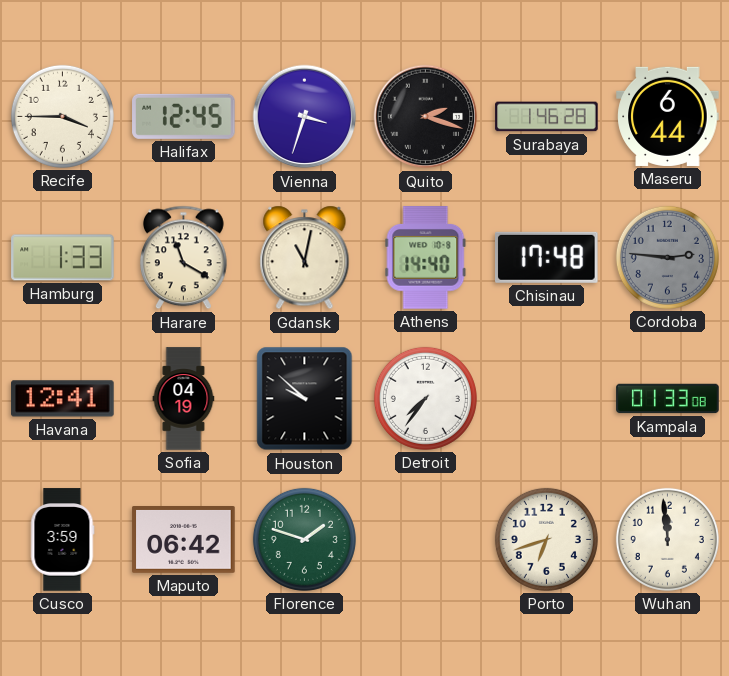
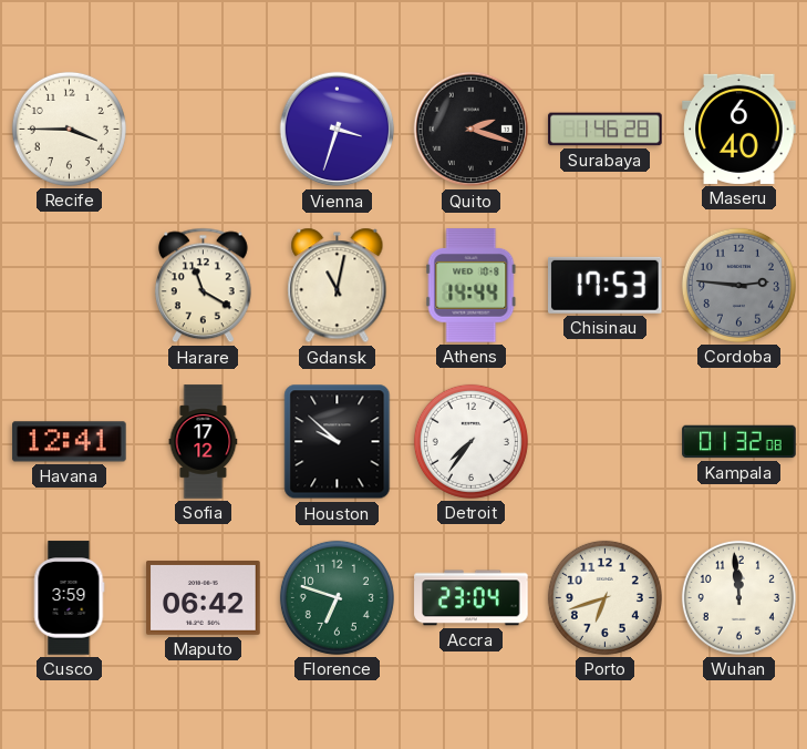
Halifax: 12:45 -> none
Maseru: 6:44 -> 6:40
Hamburg: 1:33 -> none
Athens: 14:40 -> 14:44
Chisinau: 17:48 -> 17:53
Sofia: 04:19 -> 17:12
Kampala: 01:33 -> 01:32
Florence: 1:48 -> 6:48
Accra: none -> 23:04
